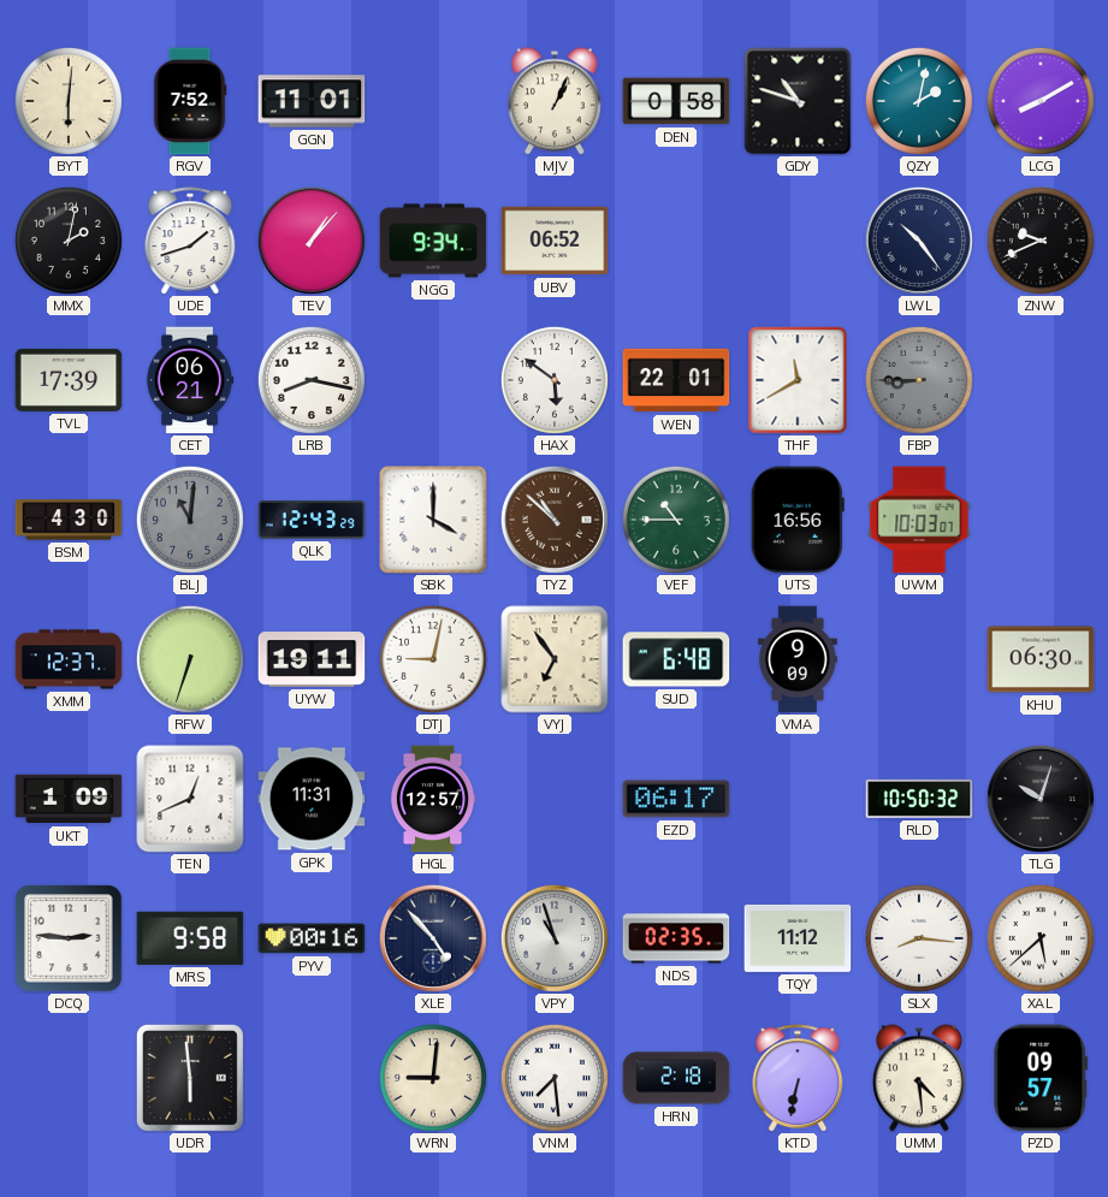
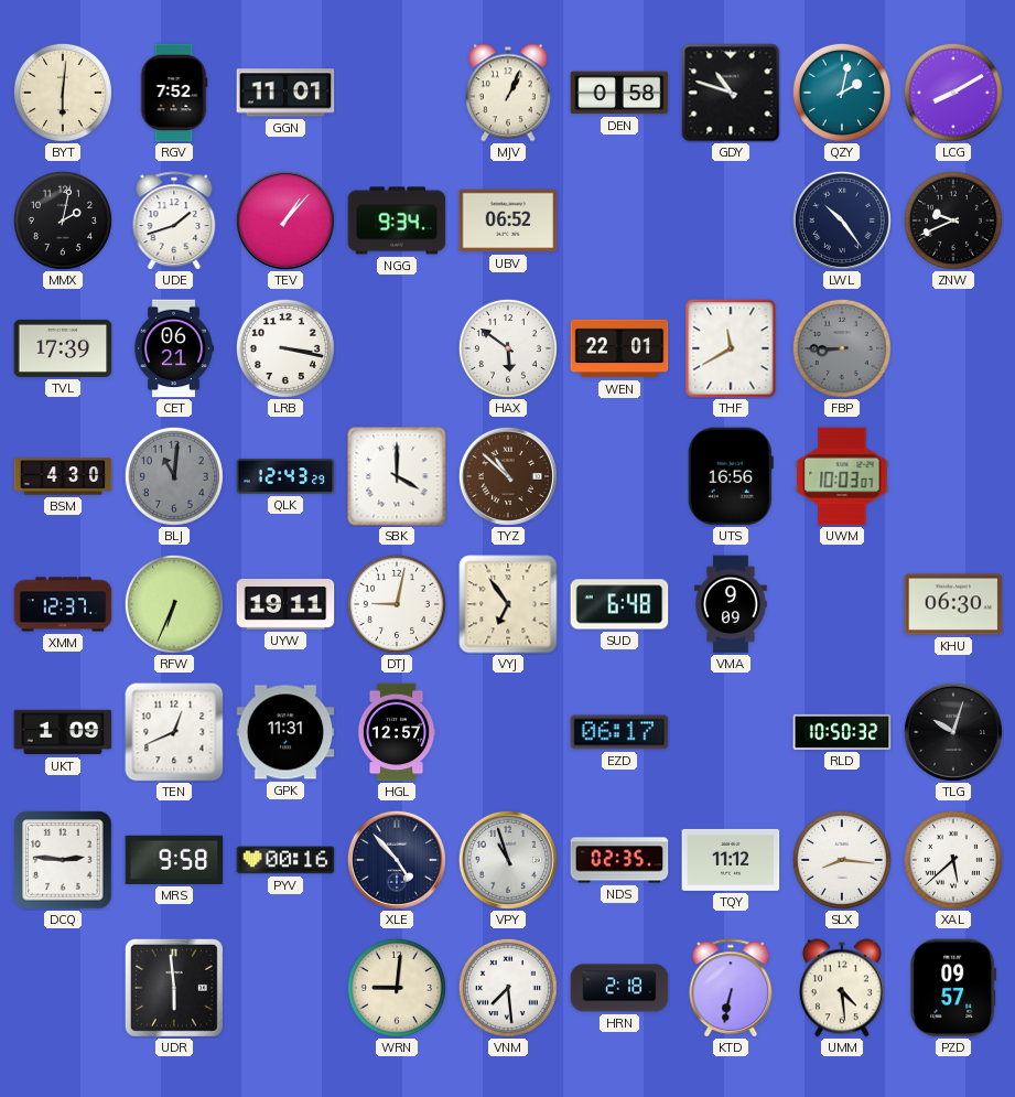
LRB: 8:17 -> 3:17
VEF: 10:45 -> none
RFW: 6:33 -> 6:34
